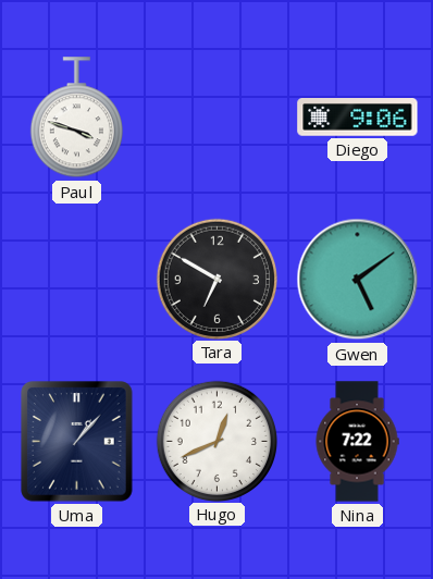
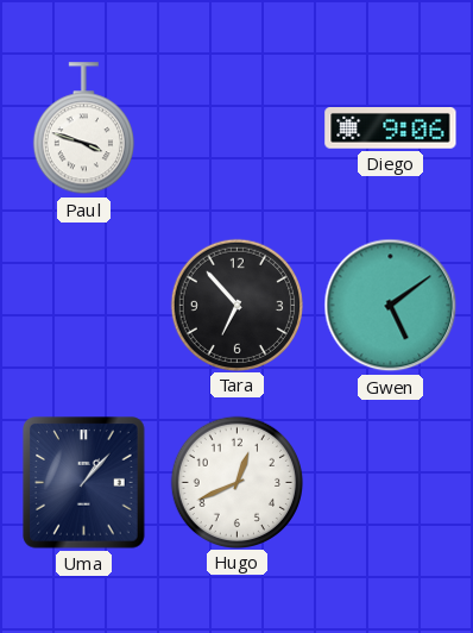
Tara: 6:50 -> 6:53
Nina: 7:22 -> none
